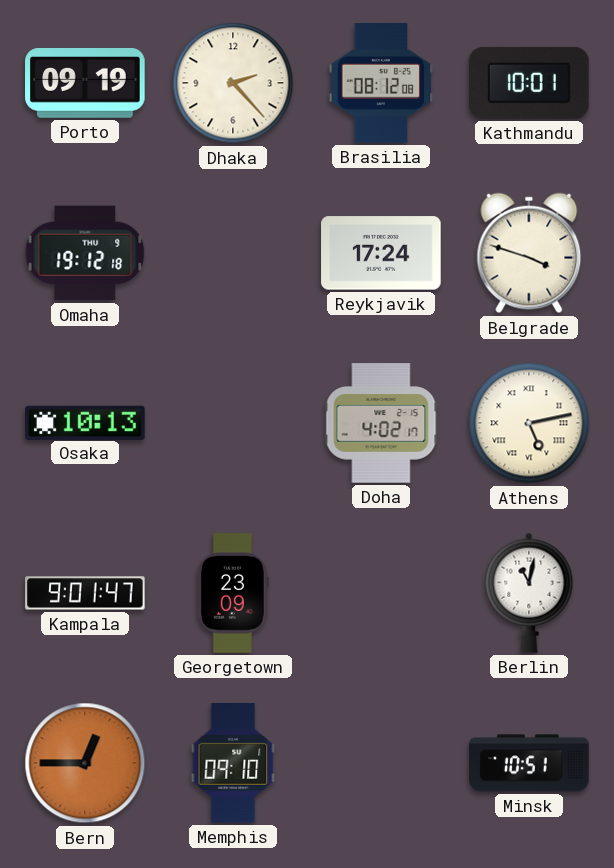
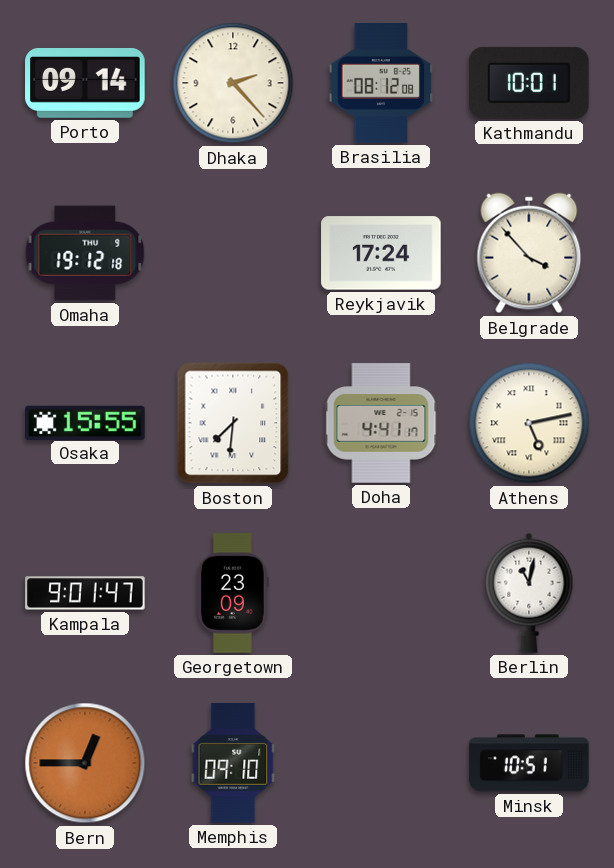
Porto: 09:19 -> 09:14
Belgrade: 3:48 -> 3:53
Osaka: 10:13 -> 15:55
Boston: none -> 7:31
Doha: 4:02 -> 4:41
